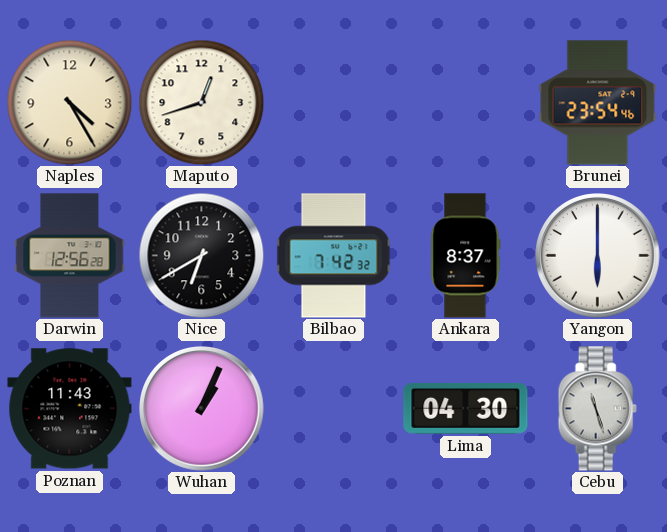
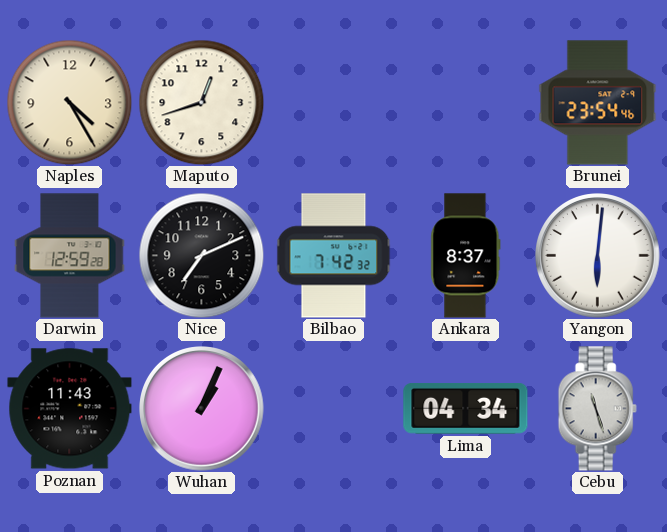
Darwin: 12:56 -> 12:59
Nice: 6:40 -> 7:11
Yangon: 6:00 -> 6:01
Lima: 04:30 -> 04:34
